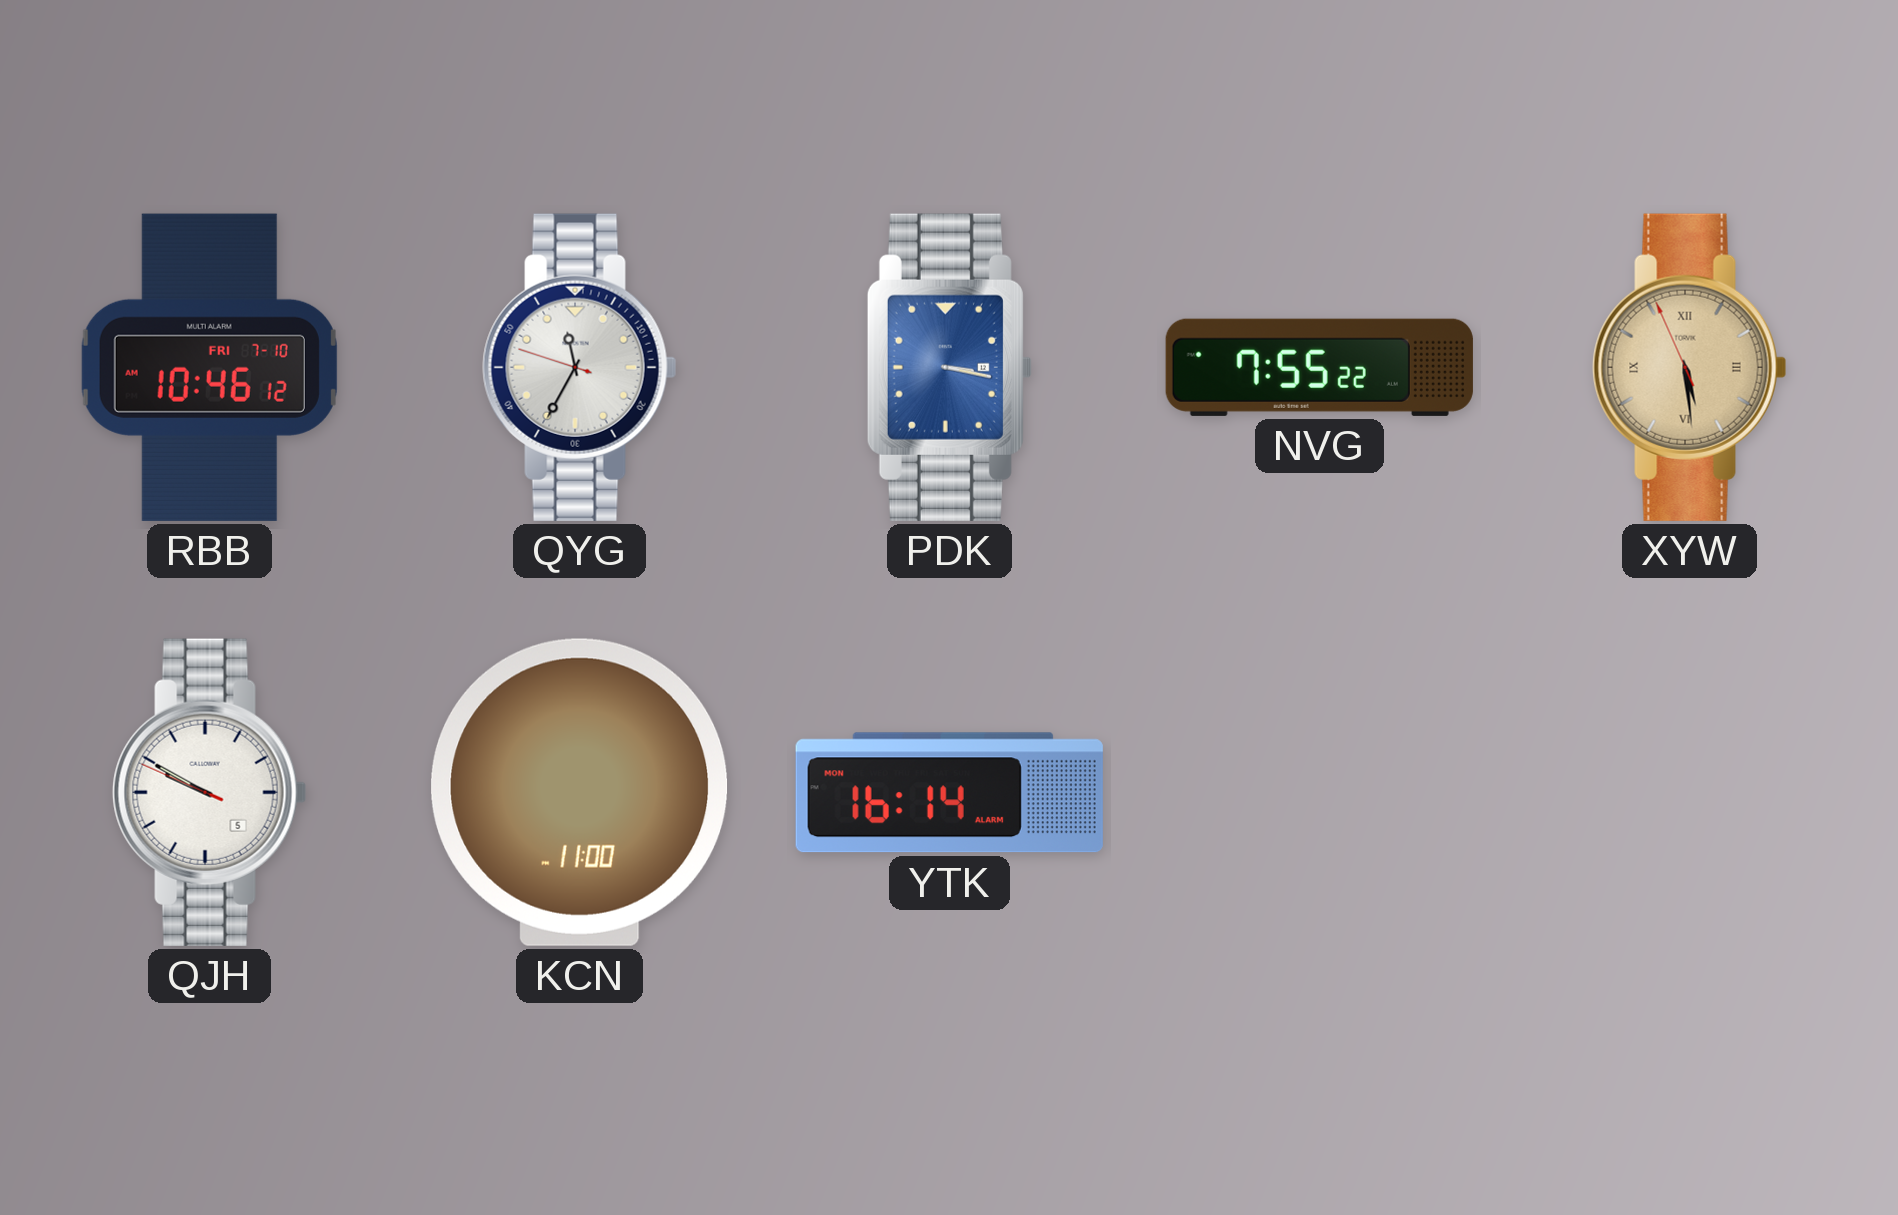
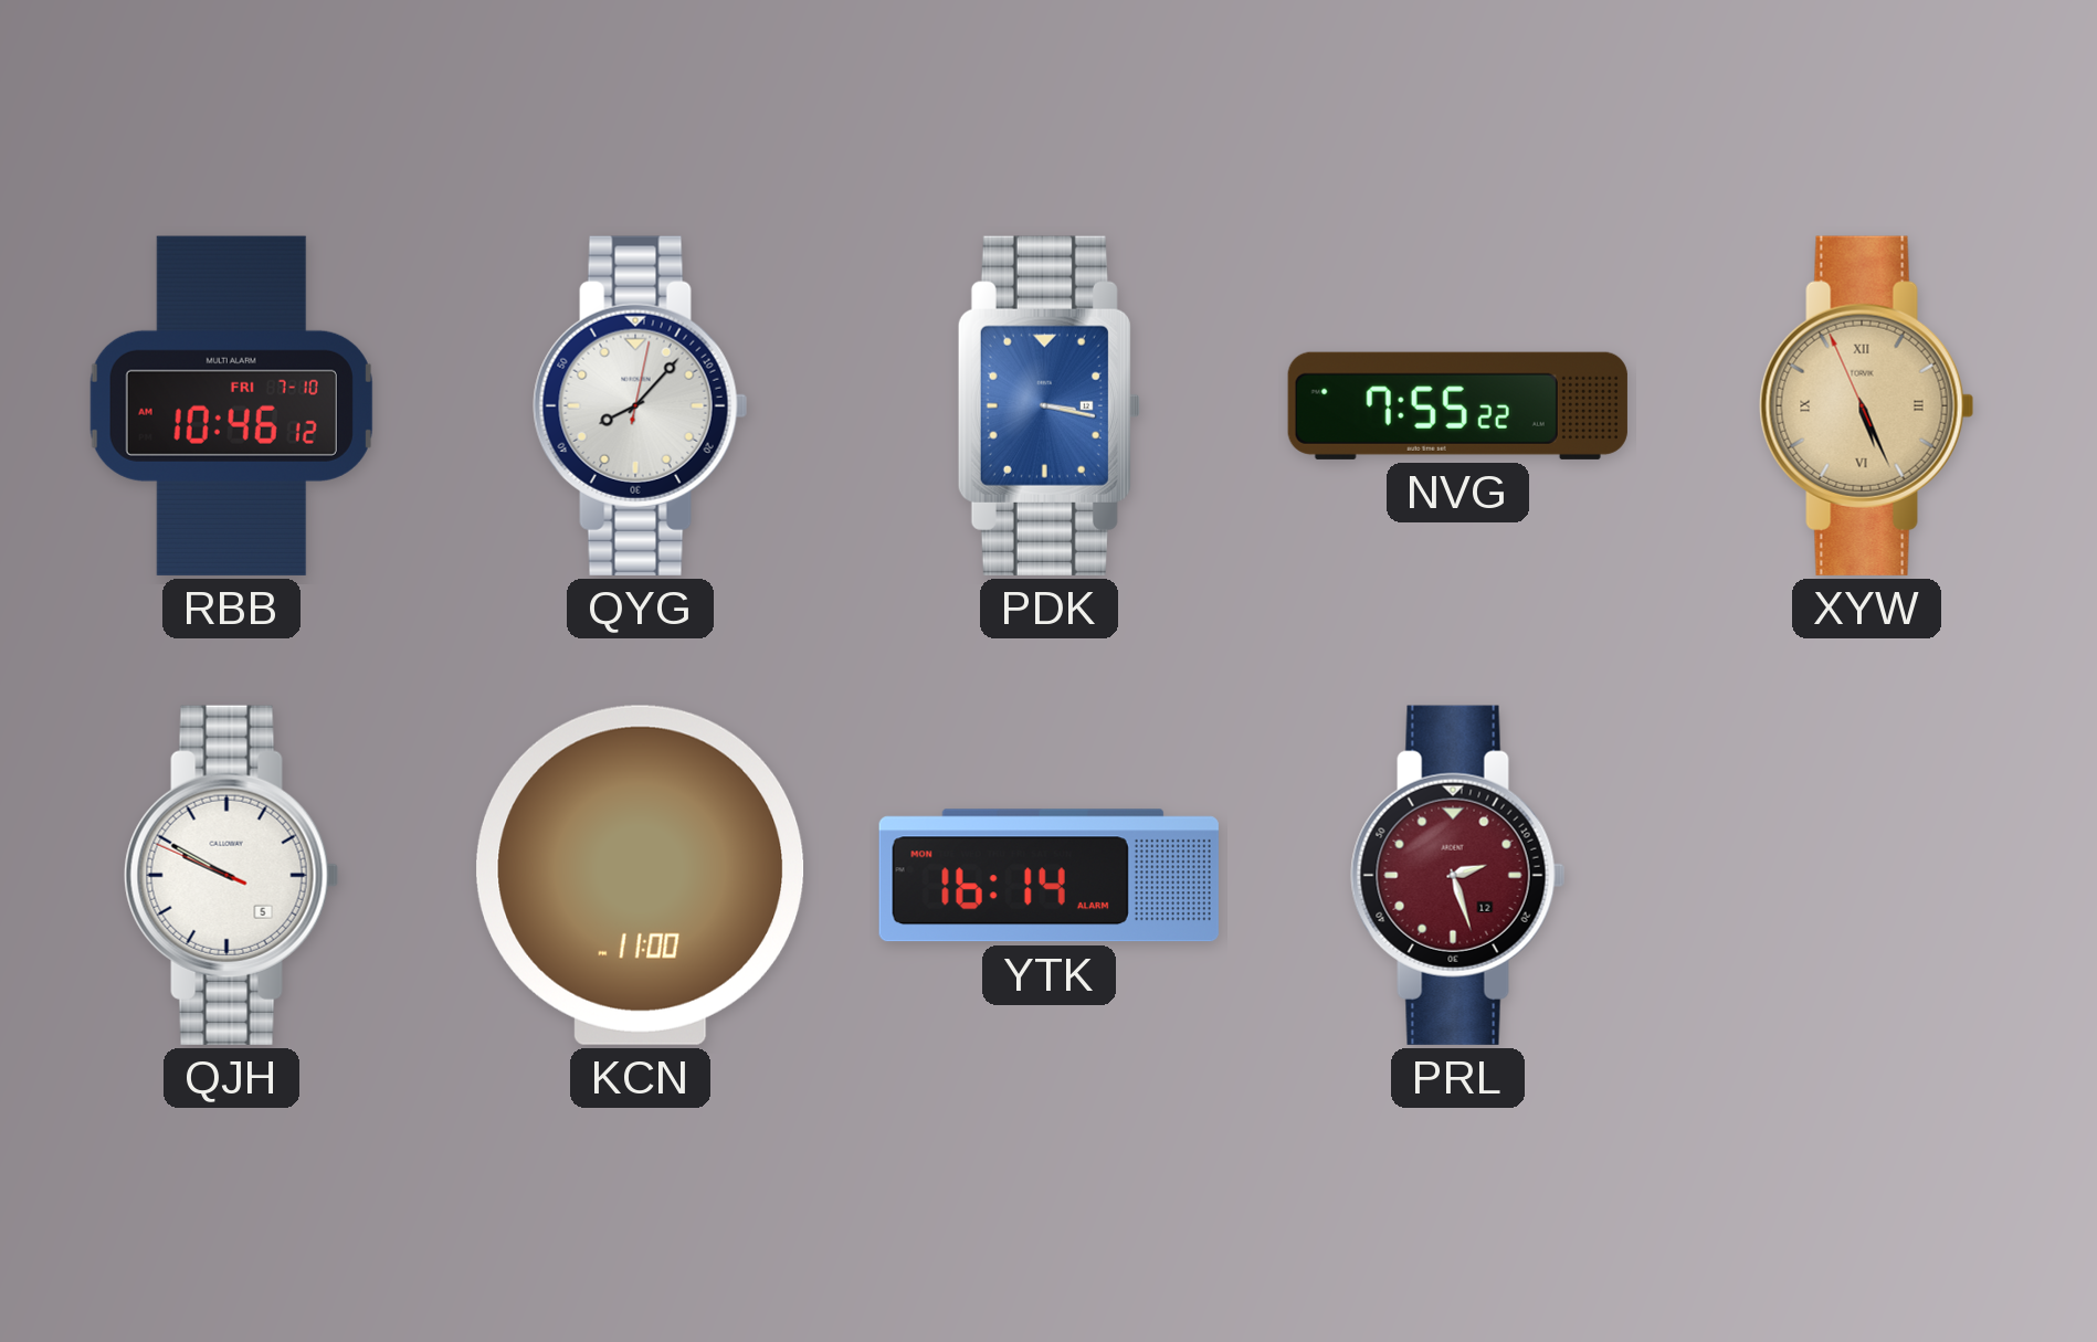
QYG: 11:34 -> 8:07
XYW: 5:28 -> 5:25
PRL: none -> 2:27
